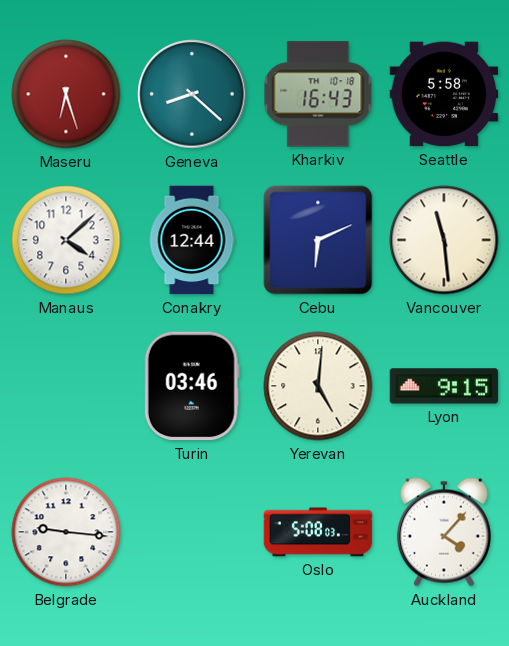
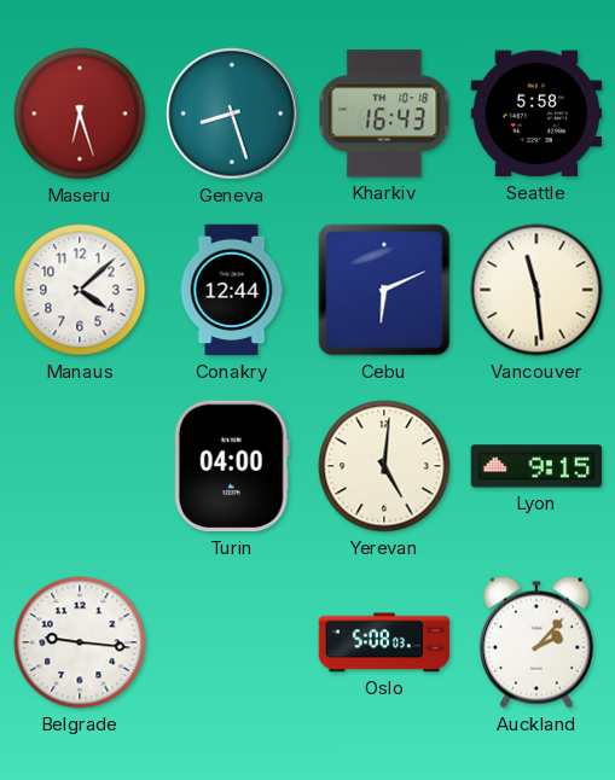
Geneva: 8:22 -> 8:27
Turin: 03:46 -> 04:00
Auckland: 4:07 -> 2:07
